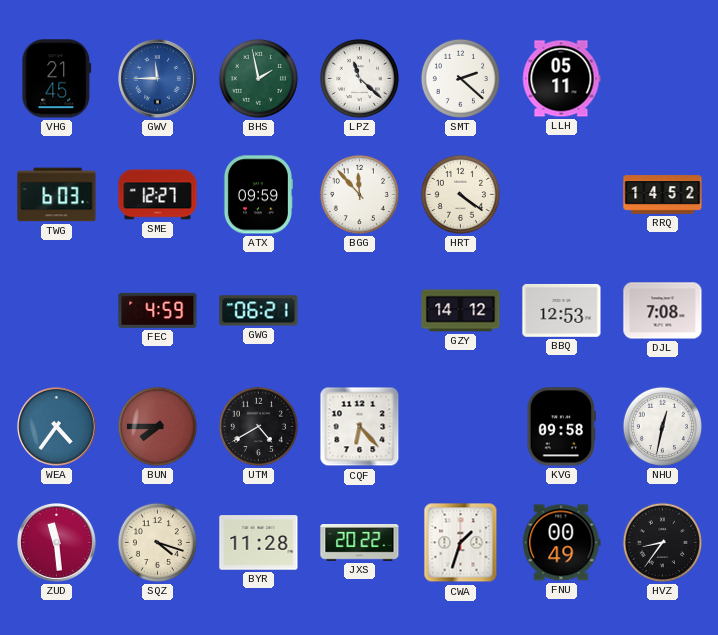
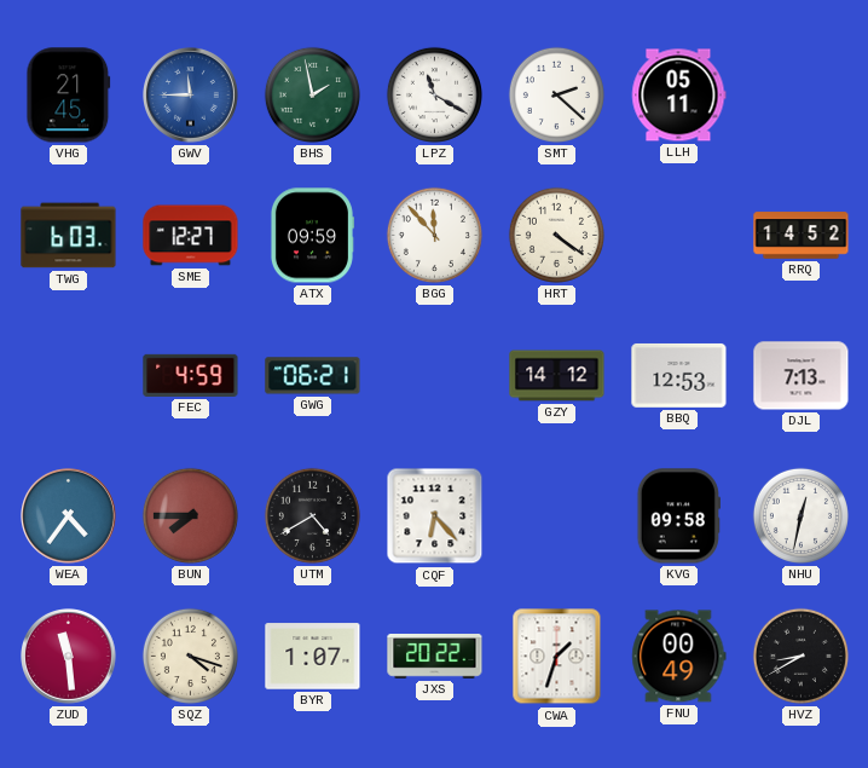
LPZ: 11:22 -> 11:20
DJL: 7:08 -> 7:13
BYR: 11:28 -> 1:07
HVZ: 8:36 -> 8:40
